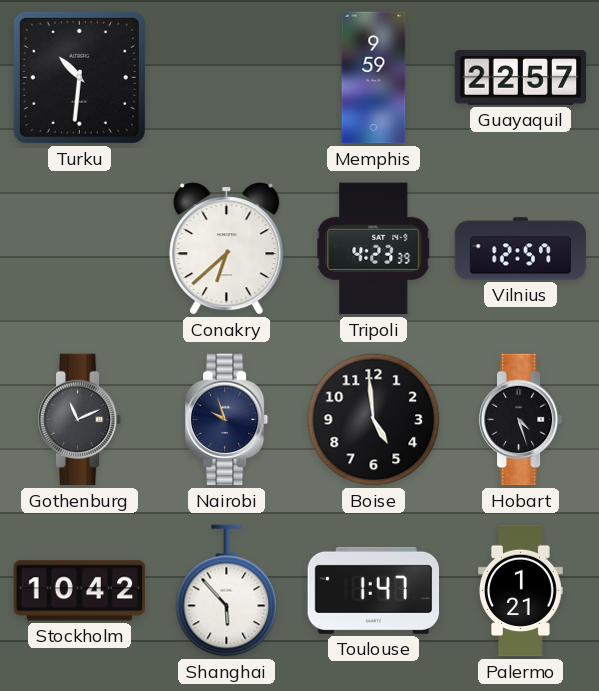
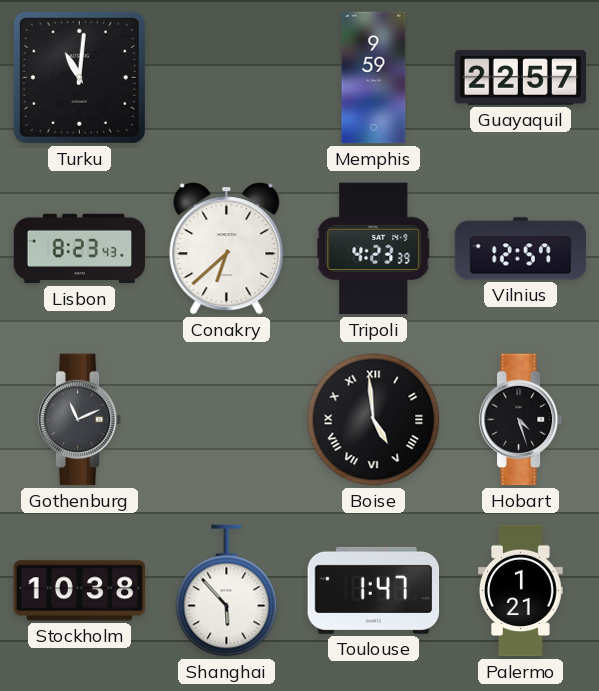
Turku: 10:31 -> 11:01
Lisbon: none -> 8:23
Nairobi: 9:57 -> none
Boise numerals: Arabic -> Roman
Stockholm: 10:42 -> 10:38
